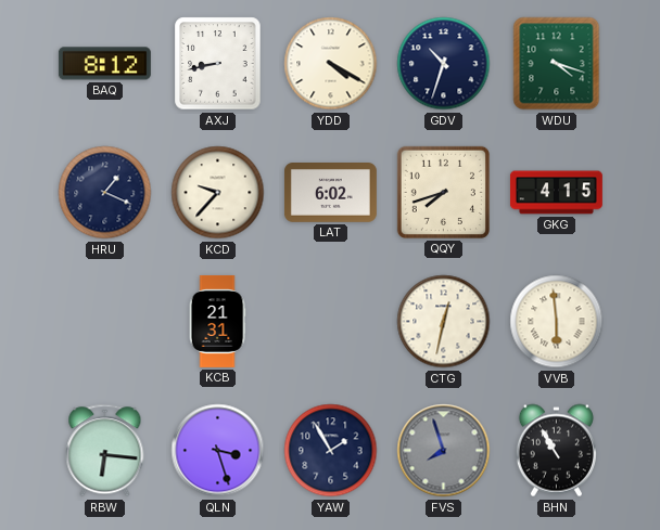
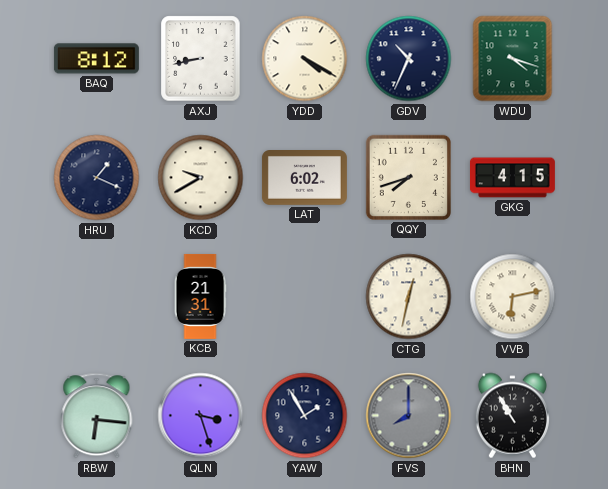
GDV: 10:33 -> 10:34
KCD: 9:37 -> 9:40
VVB: 5:59 -> 6:13
FVS: 7:57 -> 8:00
